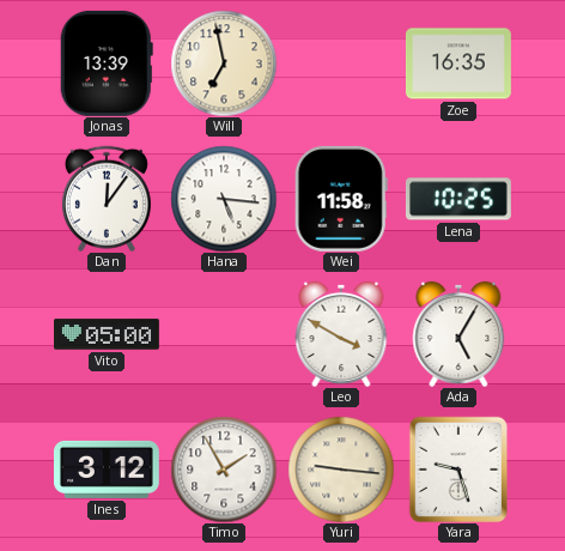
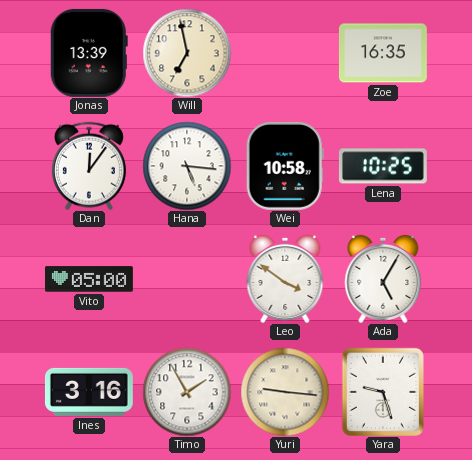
Wei: 11:58 -> 10:58
Leo: 3:50 -> 3:51
Ines: 3:12 -> 3:16
